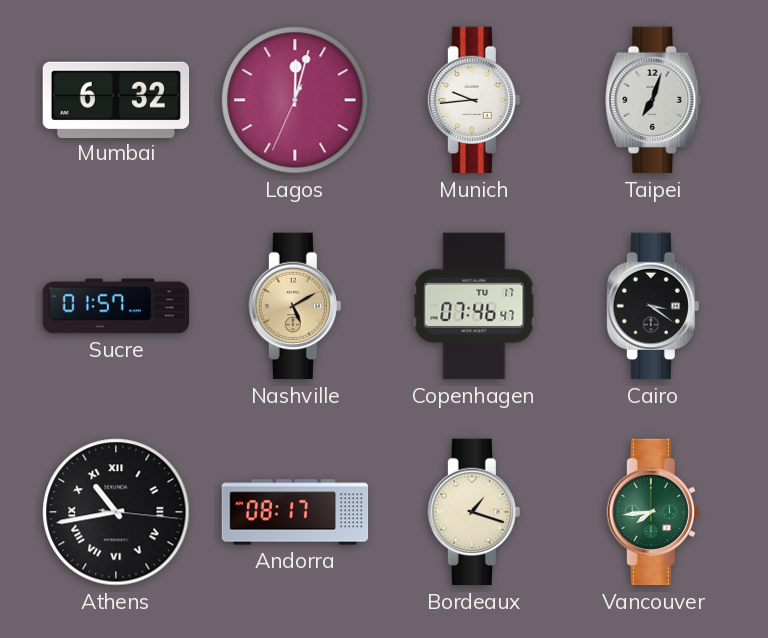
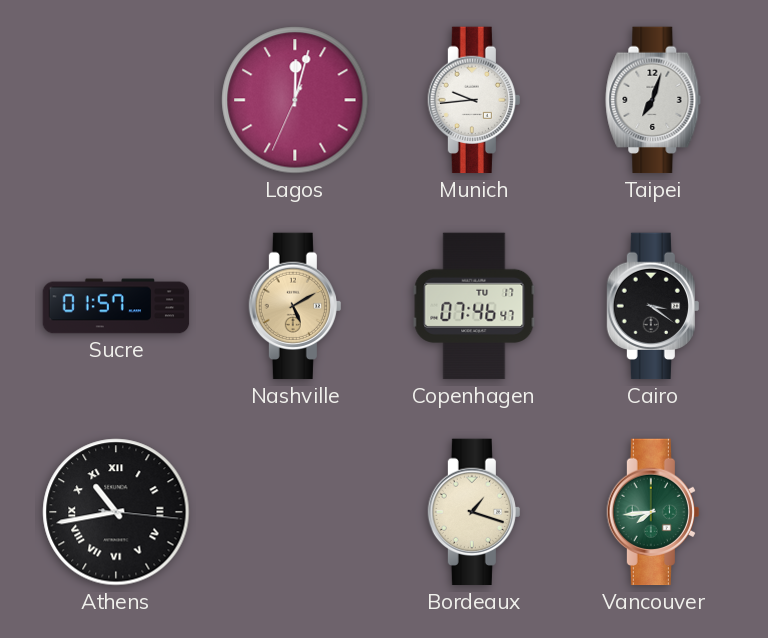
Mumbai: 6:32 -> none
Andorra: 08:17 -> none
